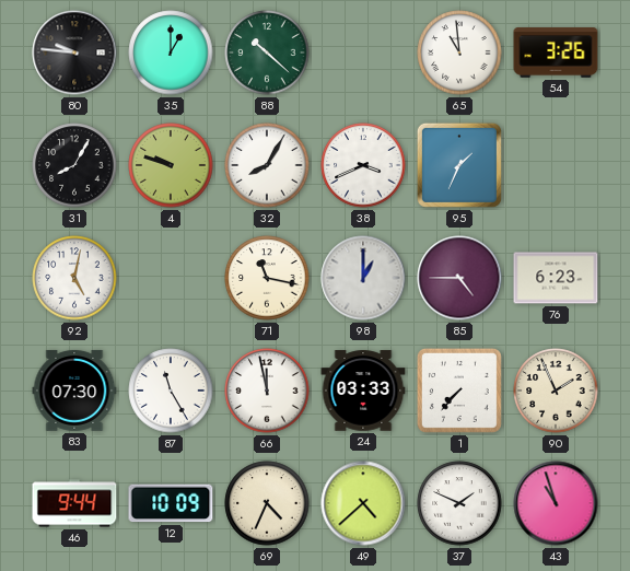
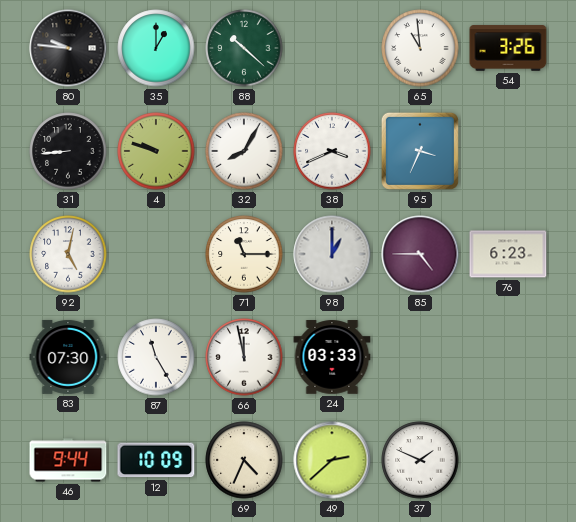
31: 8:05 -> 8:44
95: 1:34 -> 3:34
71: 11:17 -> 11:15
1: 7:37 -> none
90: 1:56 -> none
49: 4:38 -> 2:38
43: 10:57 -> none
